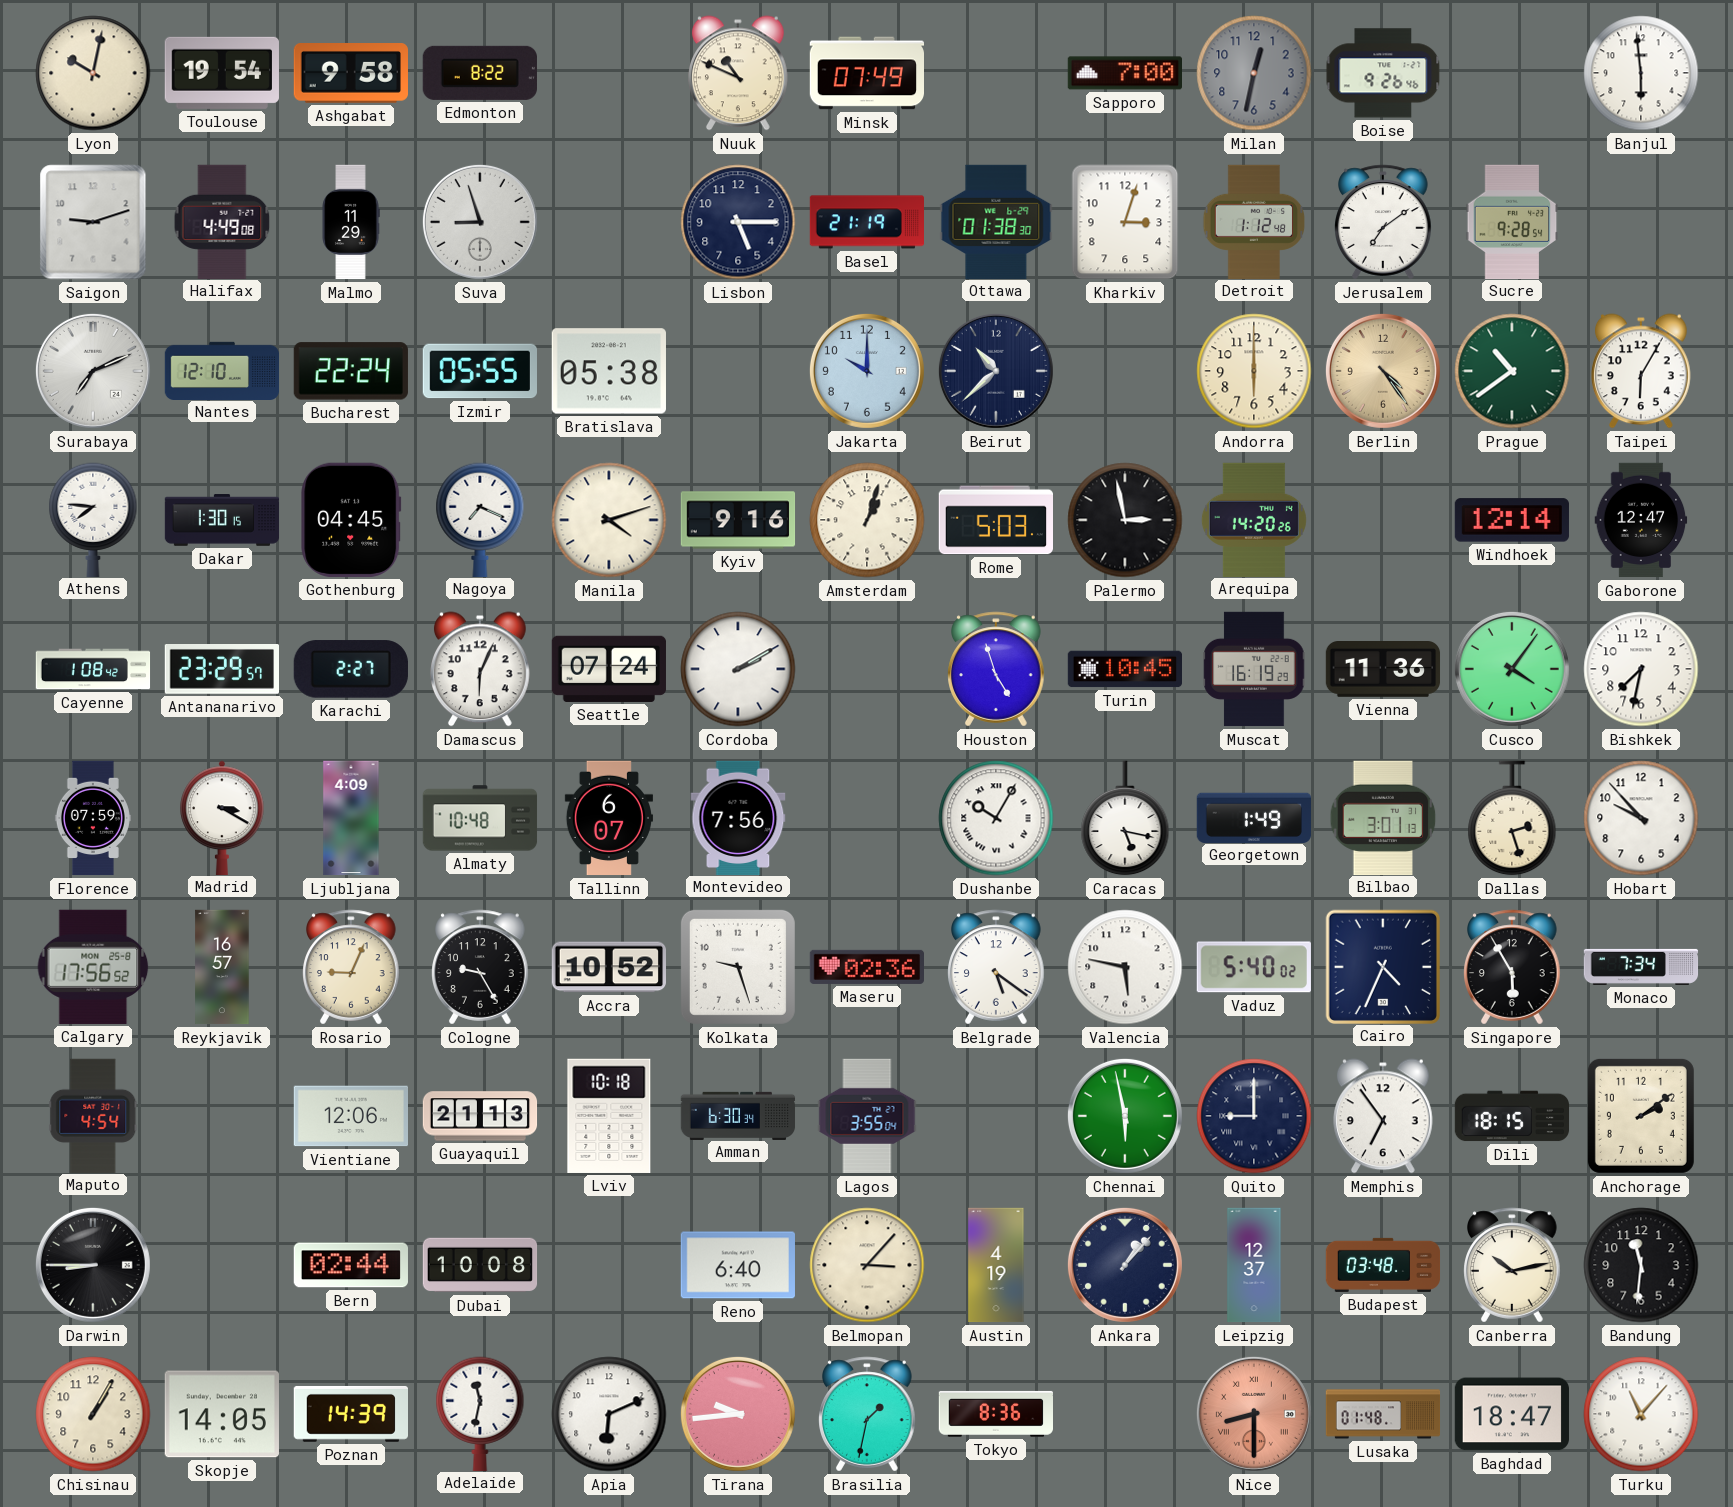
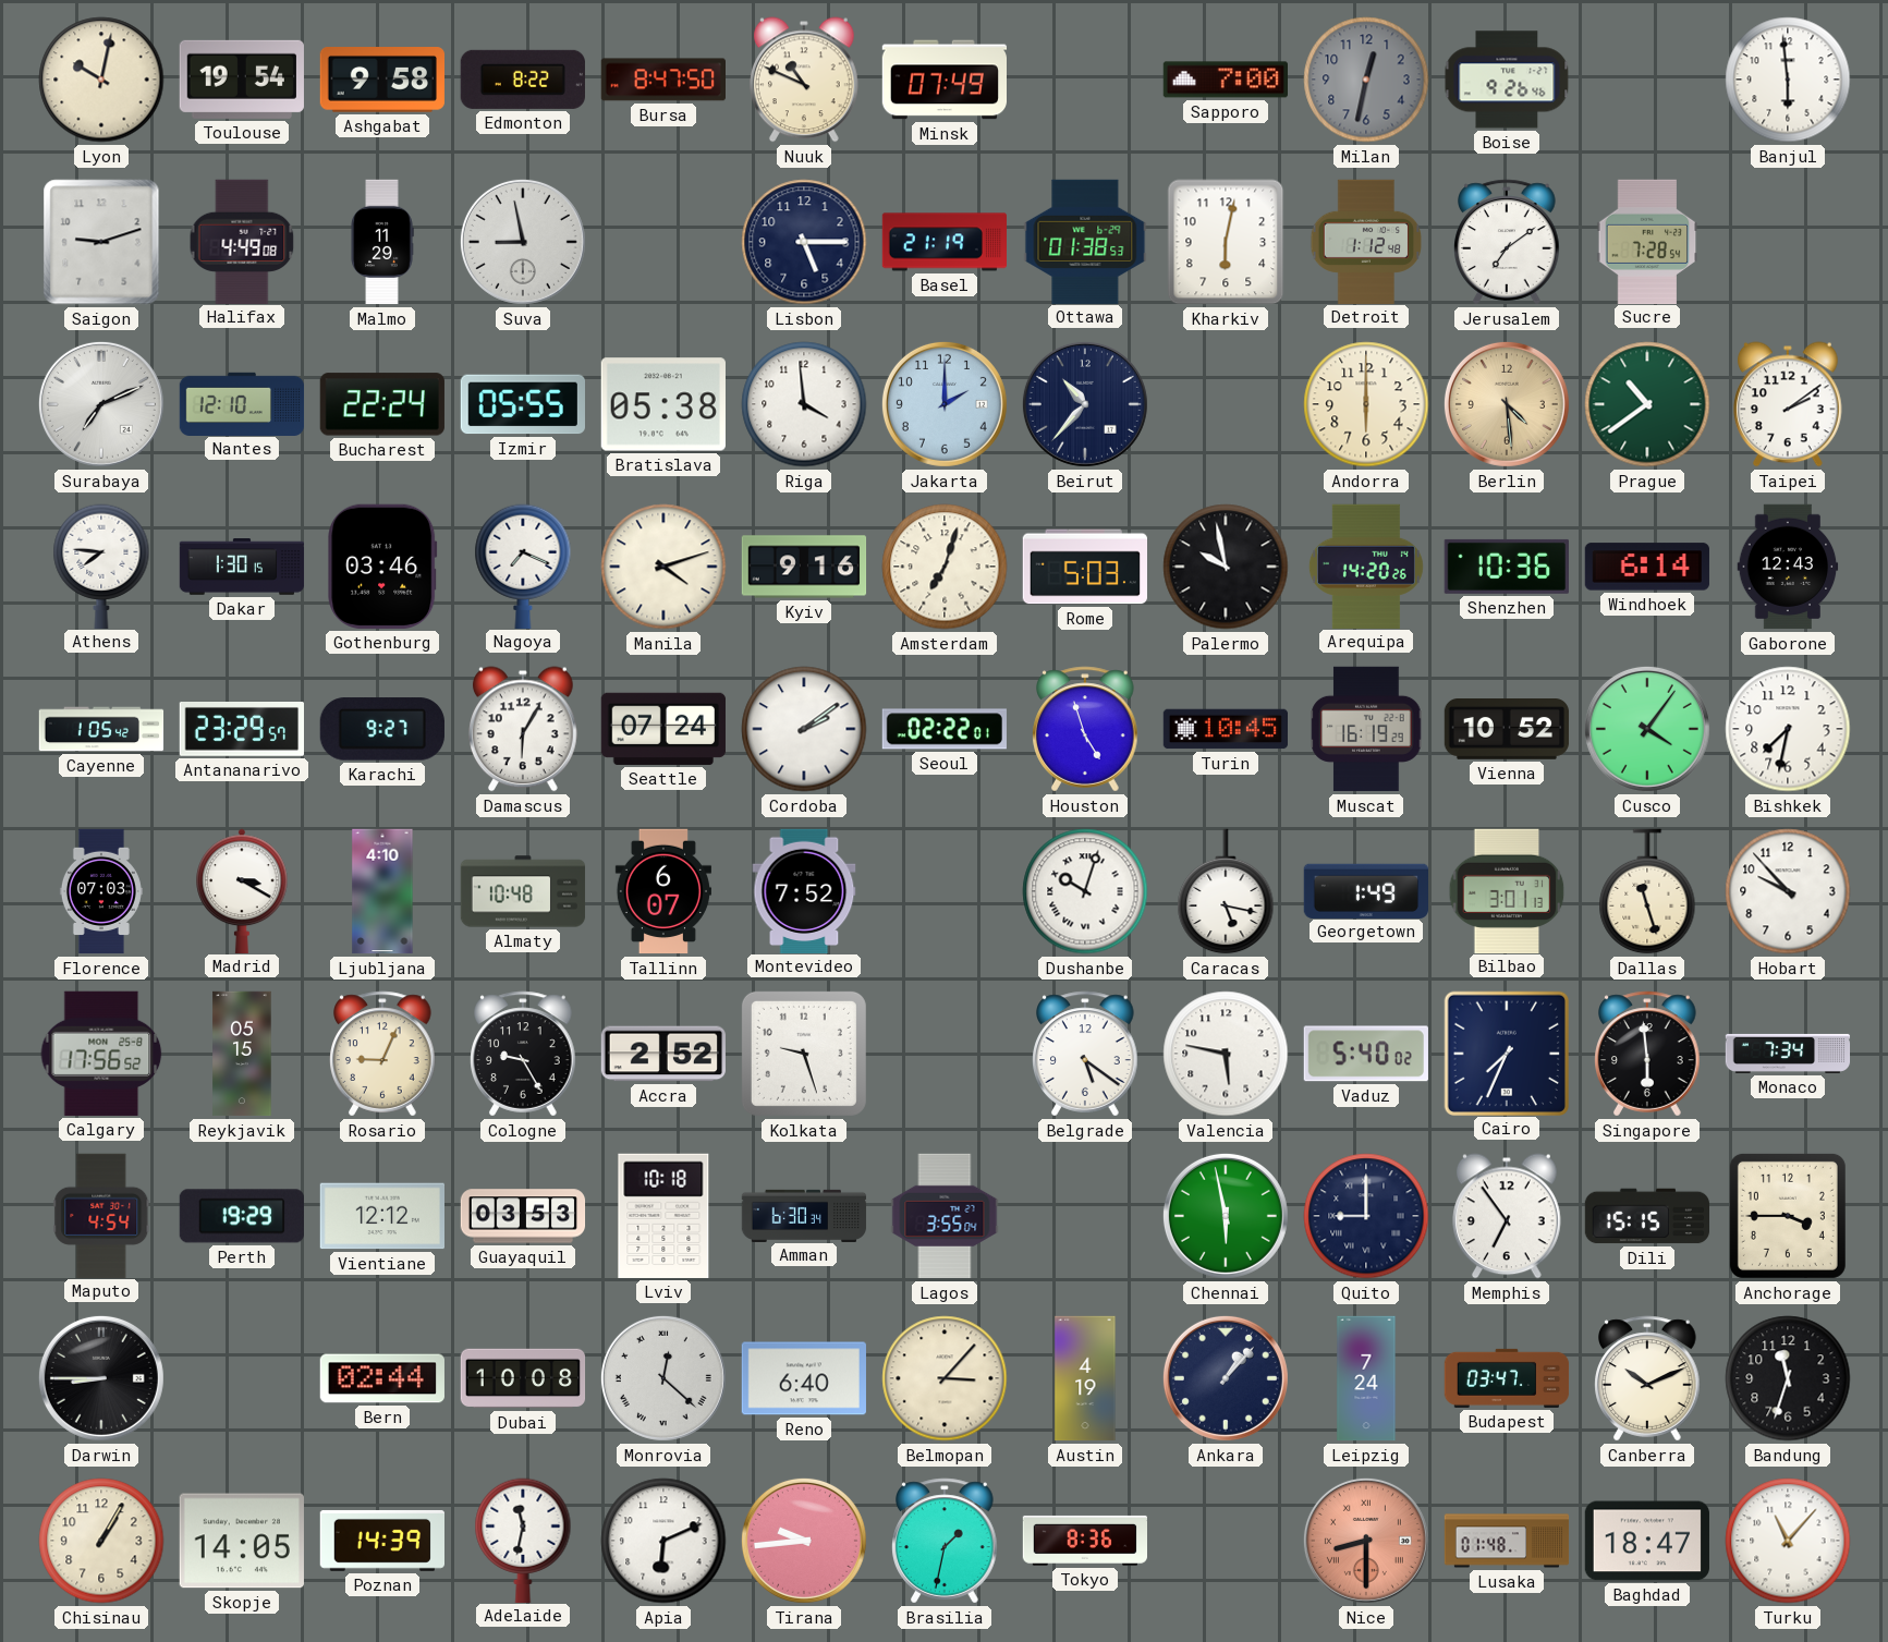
Bursa: none -> 8:47
Suva: 8:57 -> 8:58
Ottawa: 01:38:30 -> 01:38:53
Kharkiv: 3:03 -> 6:02
Sucre: 9:28 -> 7:28
Riga: none -> 3:59
Jakarta: 10:00 -> 2:00
Beirut: 10:38 -> 10:37
Berlin: 4:24 -> 4:29
Taipei: 6:05 -> 2:09
Gothenburg: 04:45 -> 03:46
Amsterdam: 1:03 -> 7:03
Palermo: 2:58 -> 9:58
Shenzhen: none -> 10:36
Windhoek: 12:14 -> 6:14
Gaborone: 12:47 -> 12:43
Cayenne: 1:08 -> 1:05
Karachi: 2:27 -> 9:27
Damascus: 6:04 -> 6:05
Cordoba: 2:10 -> 2:09
Seoul: none -> 02:22
Vienna: 11:36 -> 10:52
Florence: 07:59 -> 07:03
Ljubljana: 4:09 -> 4:10
Montevideo: 7:56 -> 7:52
Dushanbe: 10:05 -> 10:03
Dallas: 2:27 -> 11:27
Reykjavik: 16:57 -> 05:15
Accra: 10:52 -> 2:52
Maseru: 02:36 -> none
Cairo: 4:34 -> 7:34
Singapore: 5:55 -> 5:59
Perth: none -> 19:29
Vientiane: 12:06 -> 12:12
Guayaquil: 21:13 -> 03:53
Dili: 18:15 -> 15:15
Anchorage: 2:09 -> 3:45
Monrovia: none -> 12:22
Leipzig: 12:37 -> 7:24
Budapest: 03:48 -> 03:47
Canberra: 10:13 -> 10:11
Bandung: 11:31 -> 11:33
